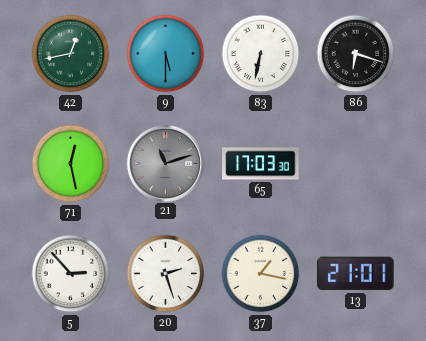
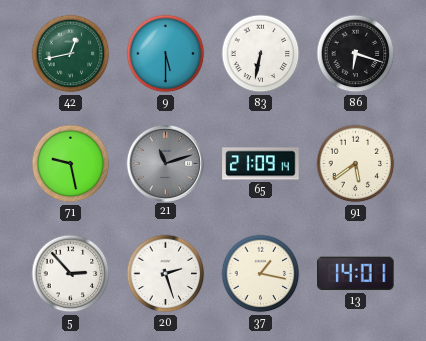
71: 12:28 -> 9:28
65: 17:03 -> 21:09
91: none -> 5:39
13: 21:01 -> 14:01
